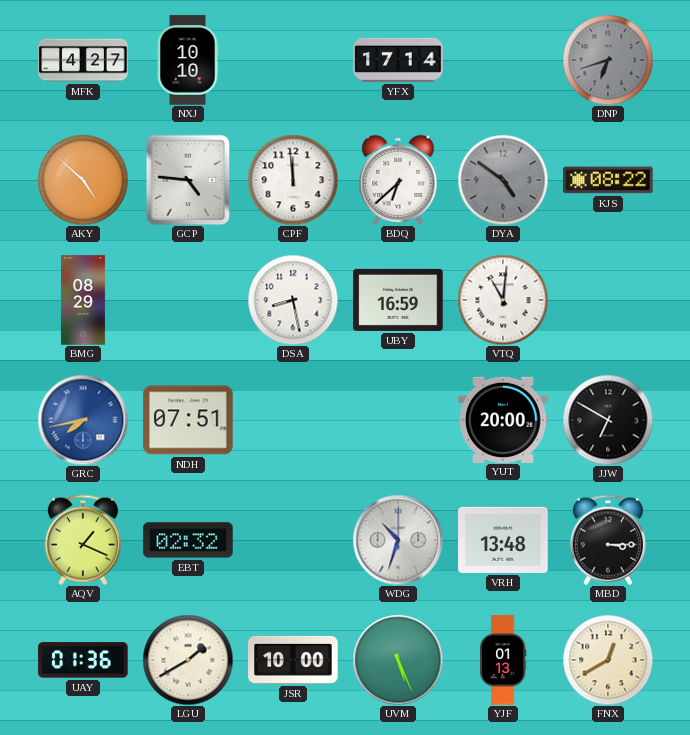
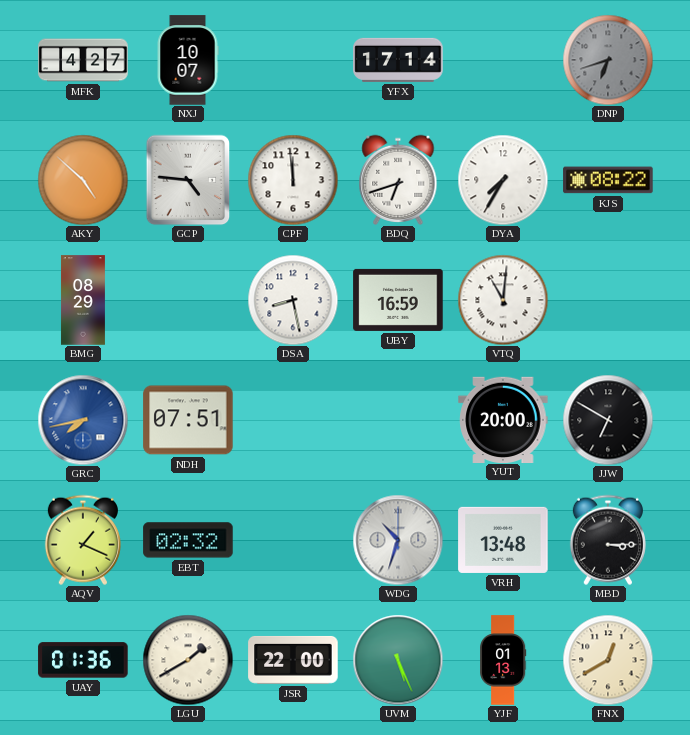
NXJ: 10:10 -> 10:07
BDQ: 6:38 -> 6:42
DYA: 4:51 -> 7:35
DYA dial: grey -> white
JSR: 10:00 -> 22:00
